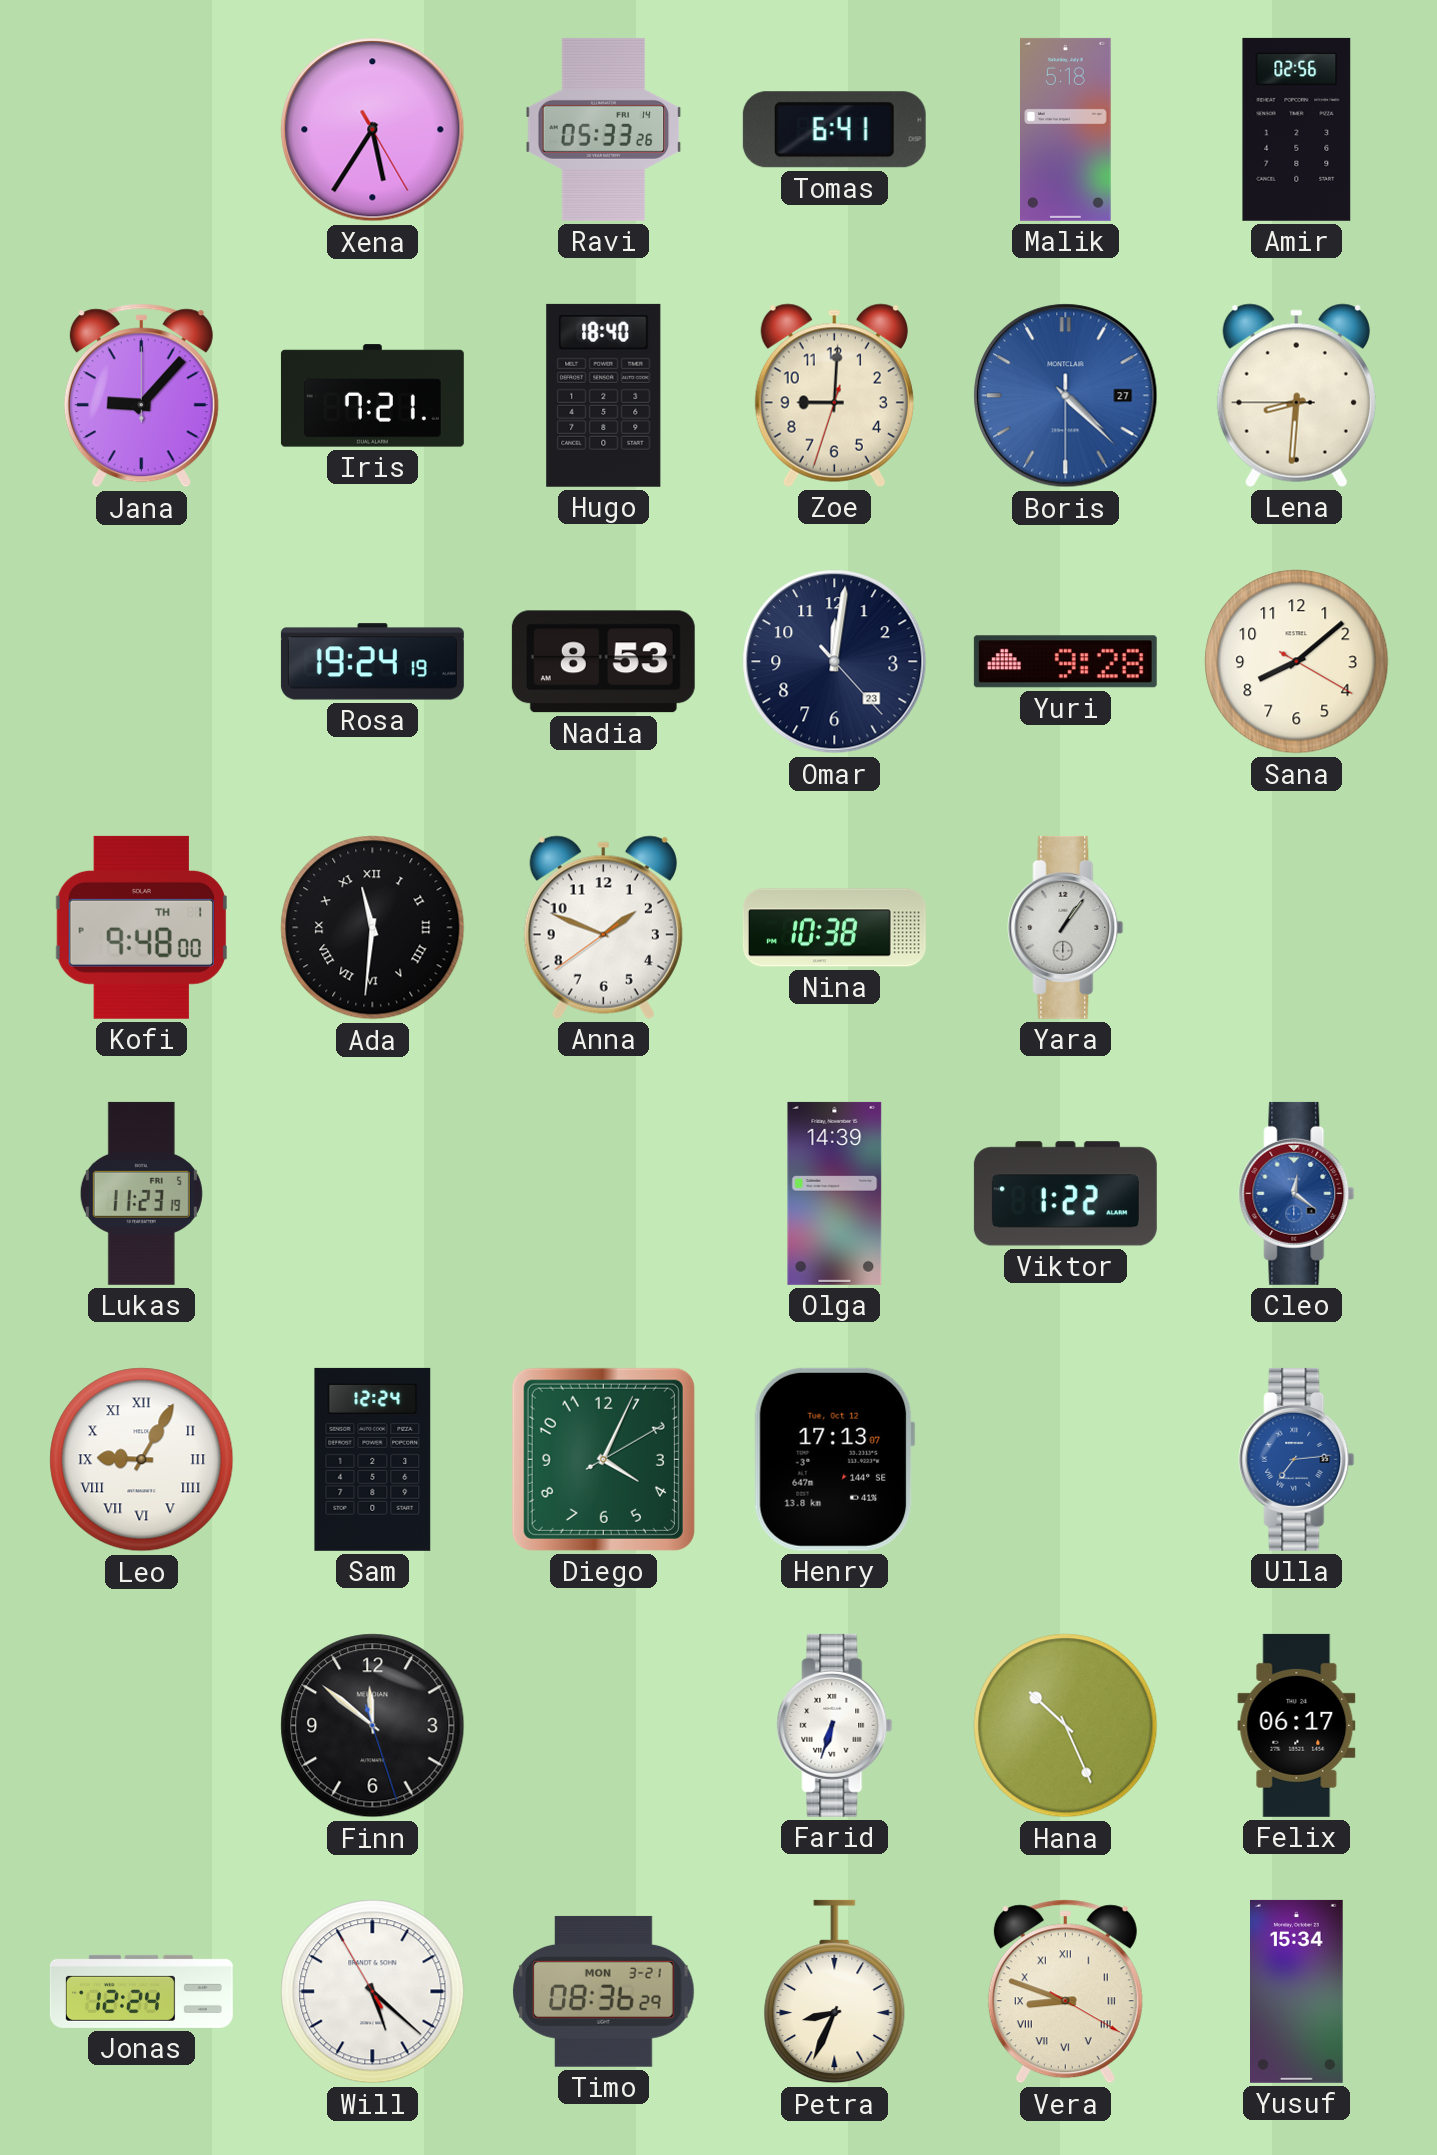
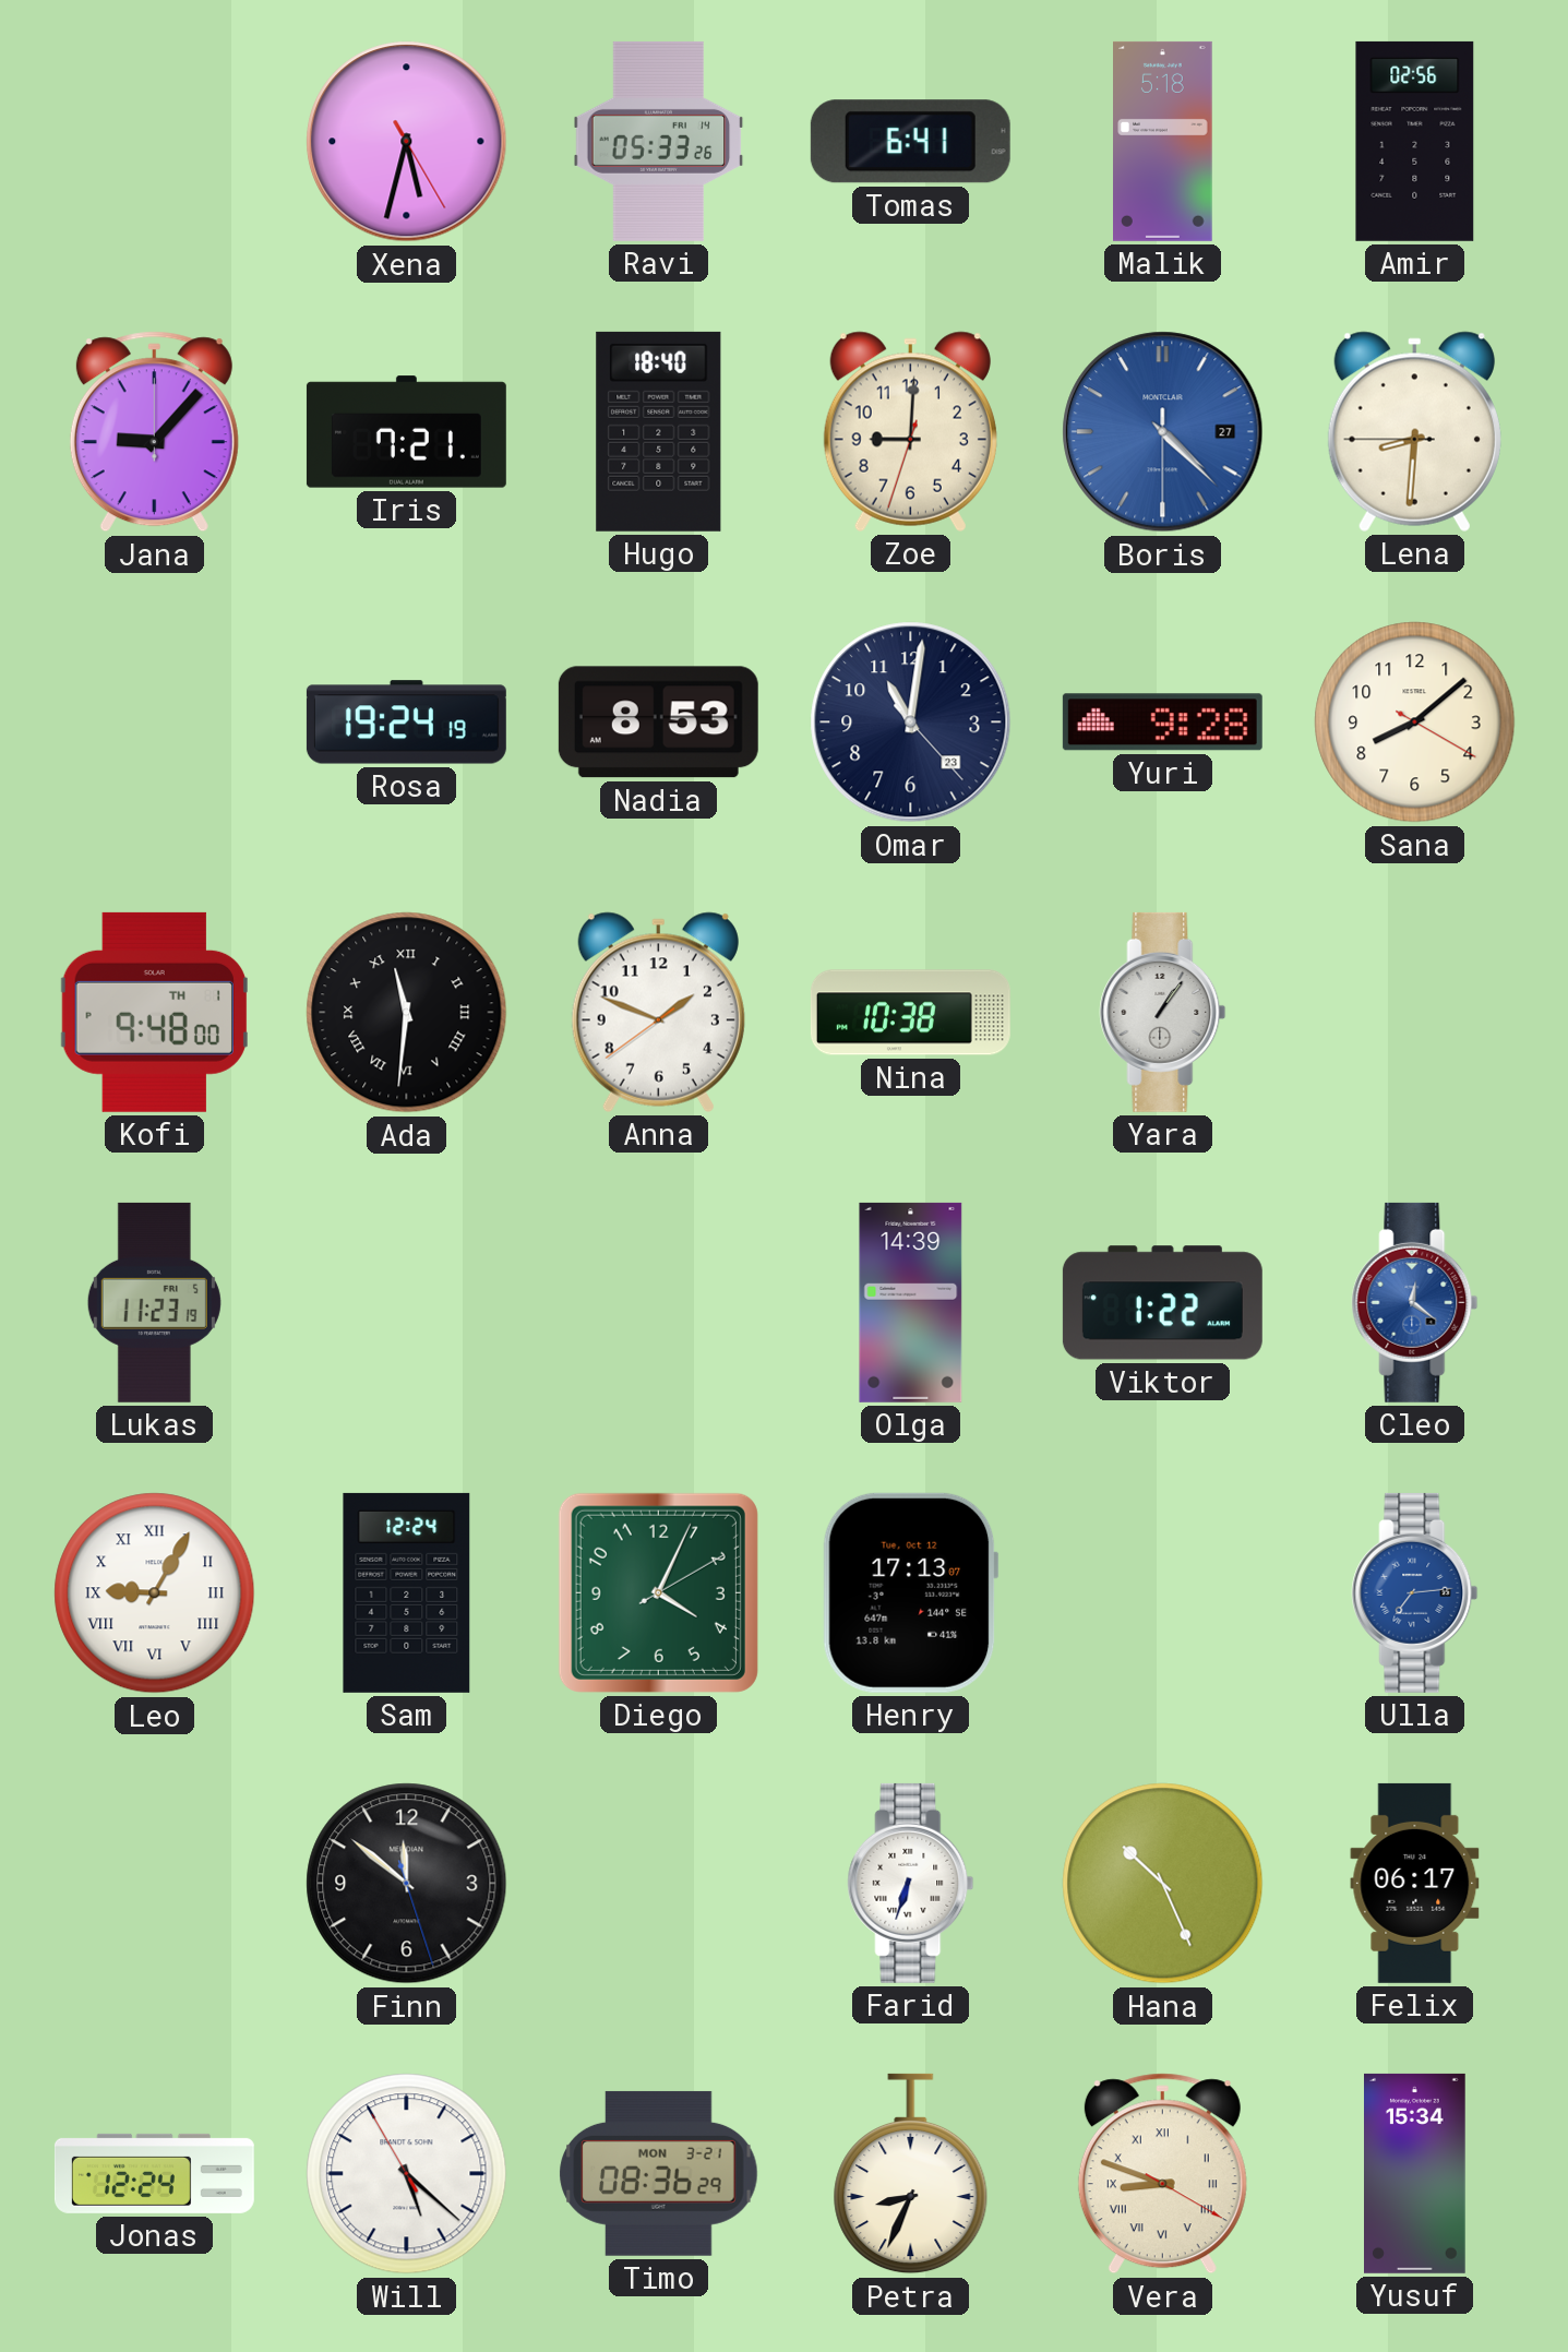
Xena: 5:35 -> 5:32
Omar: 12:01 -> 11:01
